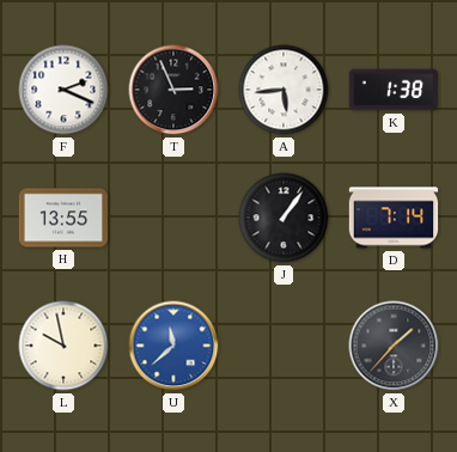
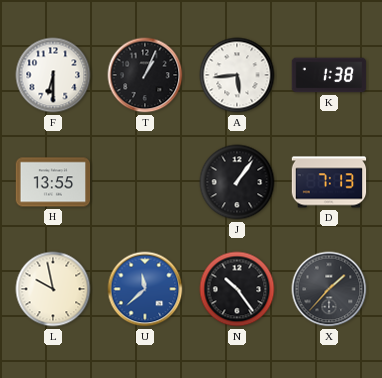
F: 2:19 -> 6:30
T: 2:56 -> 1:04
D: 7:14 -> 7:13
N: none -> 10:24
